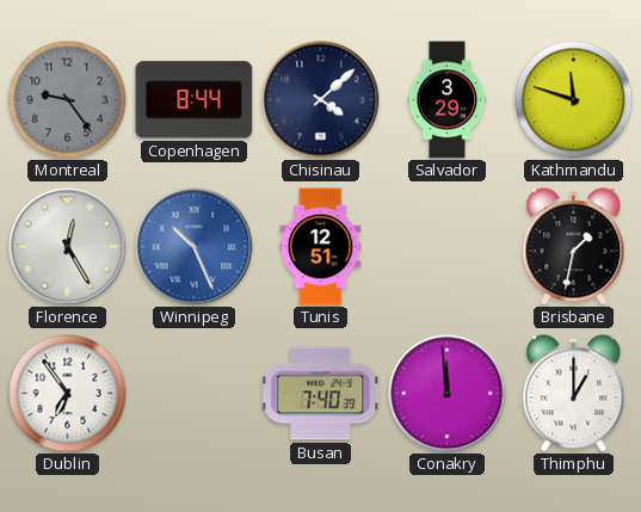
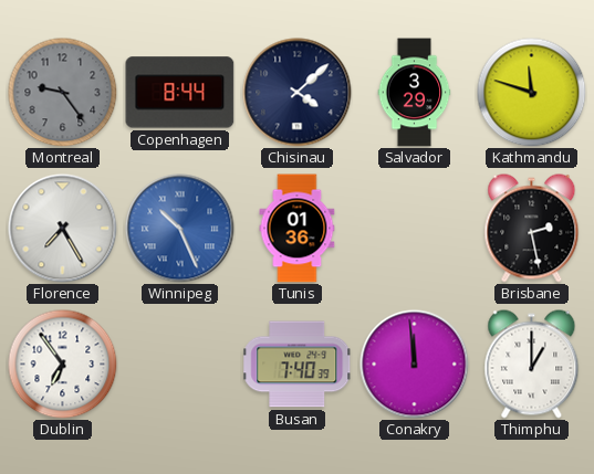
Florence: 12:25 -> 7:25
Tunis: 12:51 -> 01:36
Brisbane: 1:32 -> 2:28
